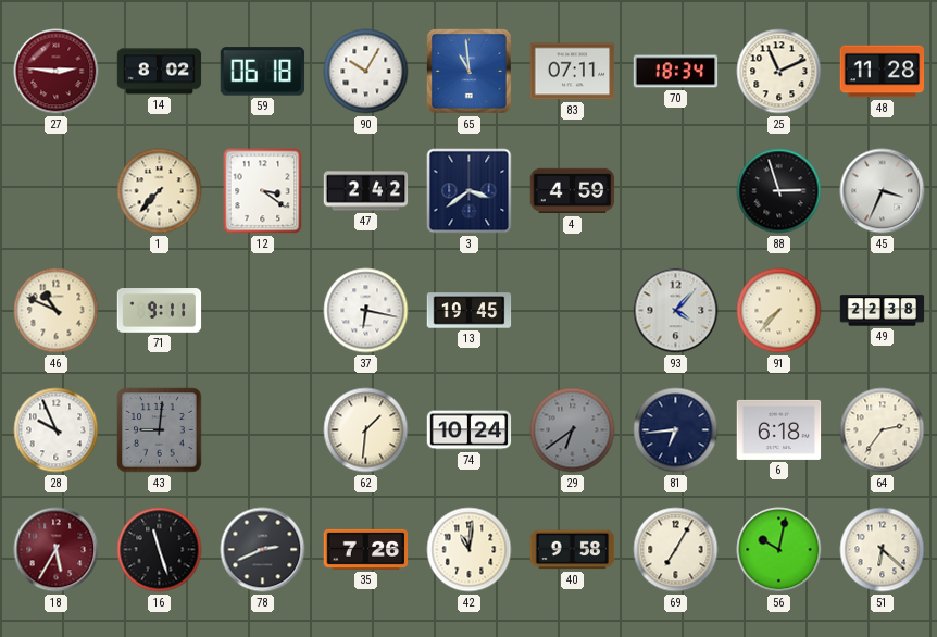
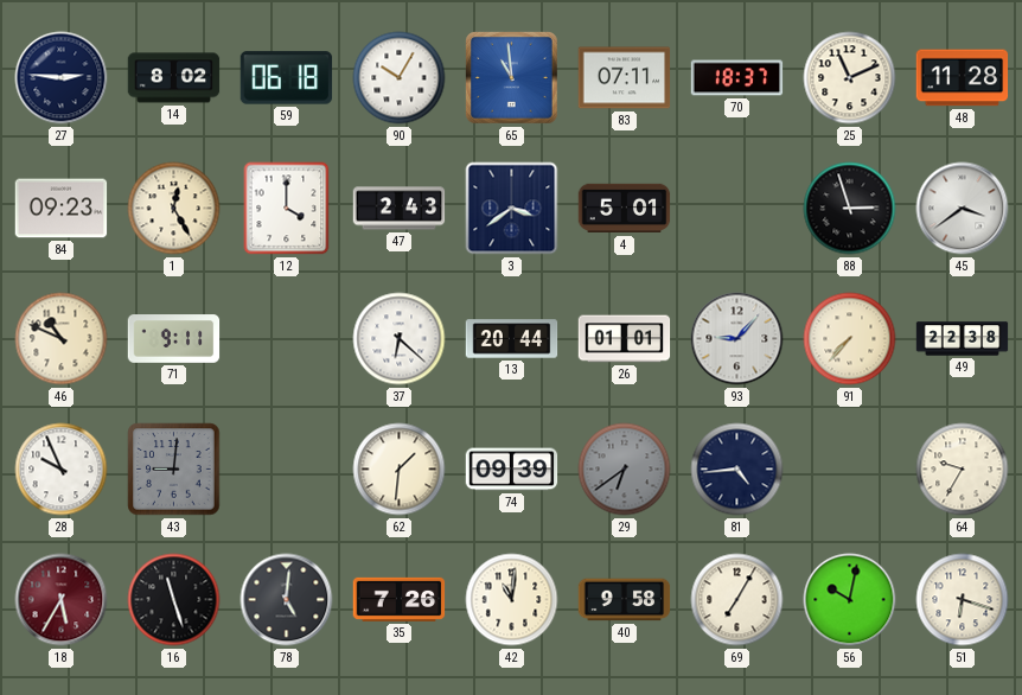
27 dial: burgundy -> navy
70: 18:34 -> 18:37
84: none -> 09:23
1: 7:37 -> 12:25
12: 3:21 -> 4:00
47: 2:42 -> 2:43
4: 4:59 -> 5:01
45: 3:34 -> 3:39
37: 6:17 -> 6:22
13: 19:45 -> 20:44
26: none -> 01:01
93: 4:07 -> 9:07
74: 10:24 -> 09:39
81: 6:44 -> 4:44
6: 6:18 -> none
64: 2:36 -> 9:35
78: 2:41 -> 5:01
51: 6:22 -> 6:18
